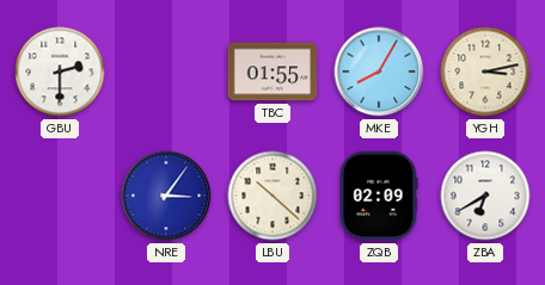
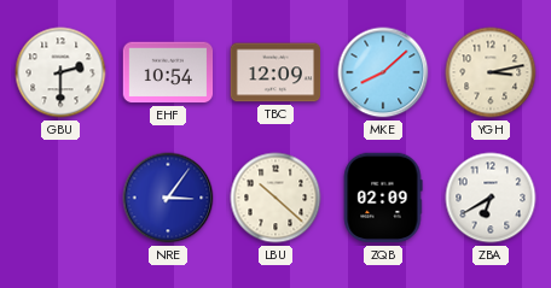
EHF: none -> 10:54
TBC: 01:55 -> 12:09
MKE: 8:05 -> 8:08
